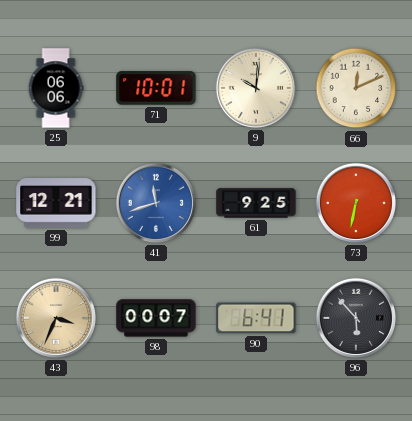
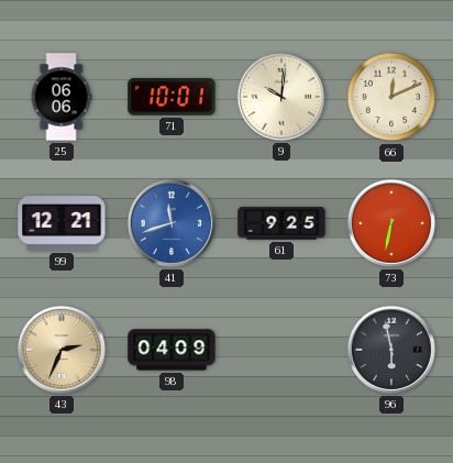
43: 3:34 -> 2:34
98: 00:07 -> 04:09
90: 6:41 -> none
96: 5:53 -> 5:58
